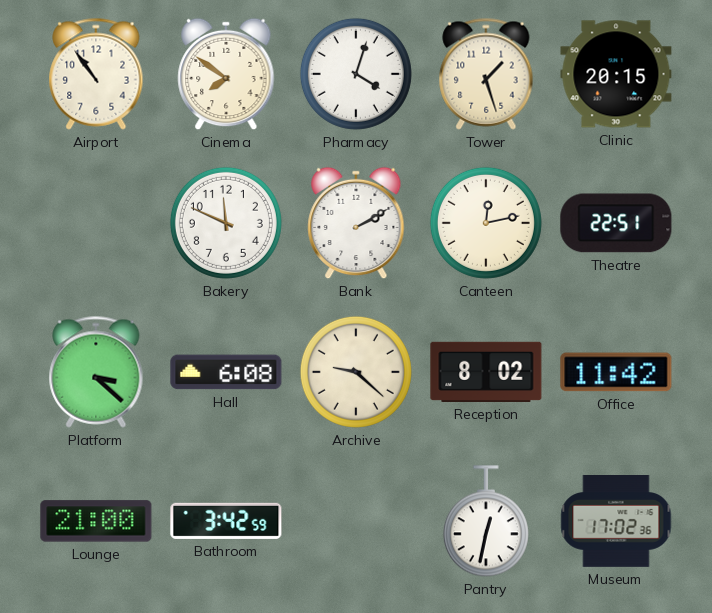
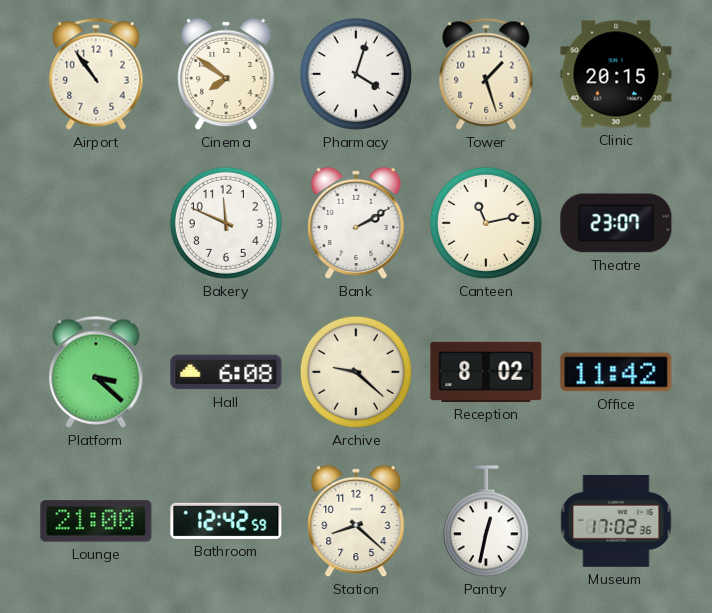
Canteen: 12:13 -> 11:13
Theatre: 22:51 -> 23:07
Bathroom: 3:42 -> 12:42
Station: none -> 8:22
